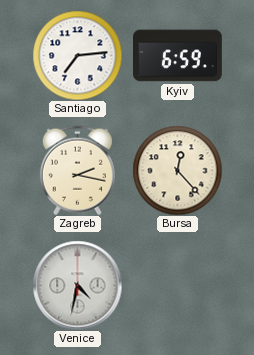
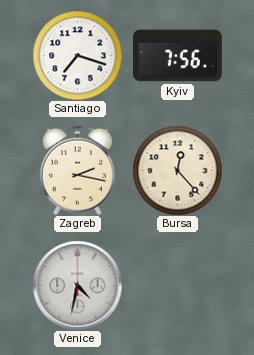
Santiago: 7:14 -> 7:18
Kyiv: 6:59 -> 7:56
